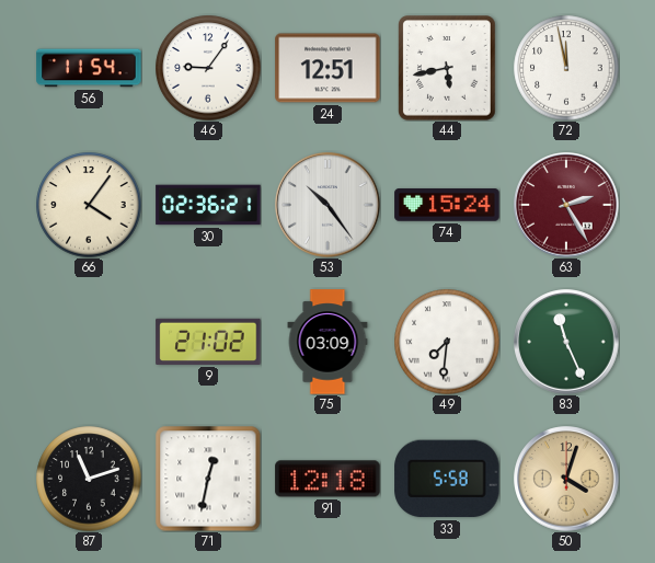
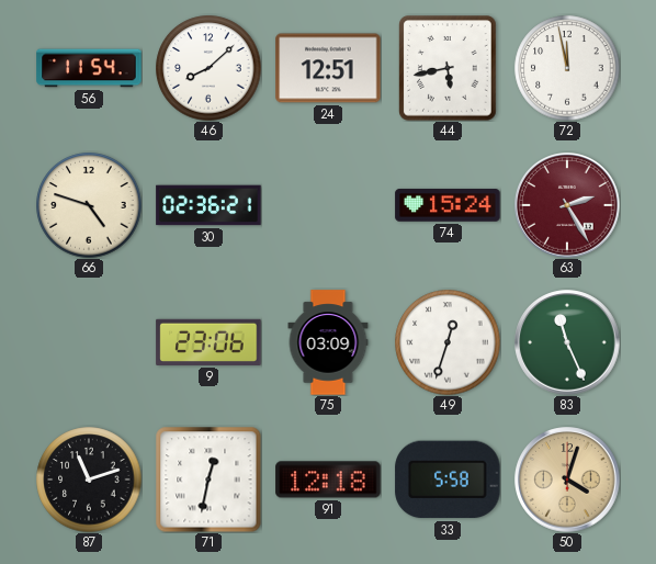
46: 9:06 -> 8:08
66: 4:06 -> 4:48
53: 10:24 -> none
9: 21:02 -> 23:06
49: 7:31 -> 12:33
